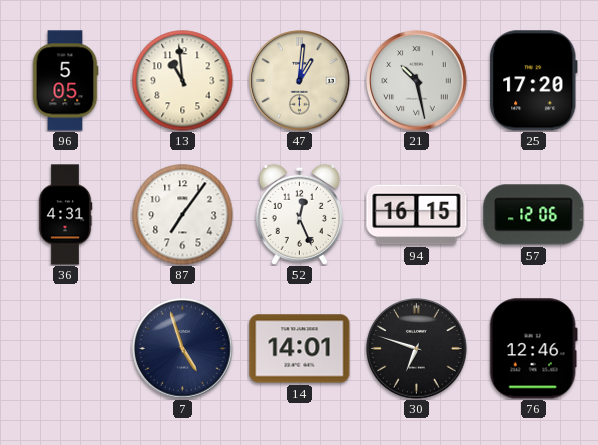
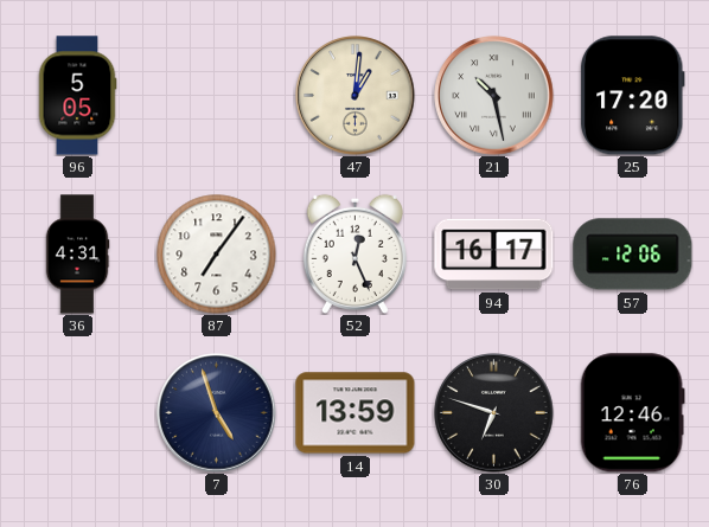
13: 10:59 -> none
94: 16:15 -> 16:17
14: 14:01 -> 13:59
